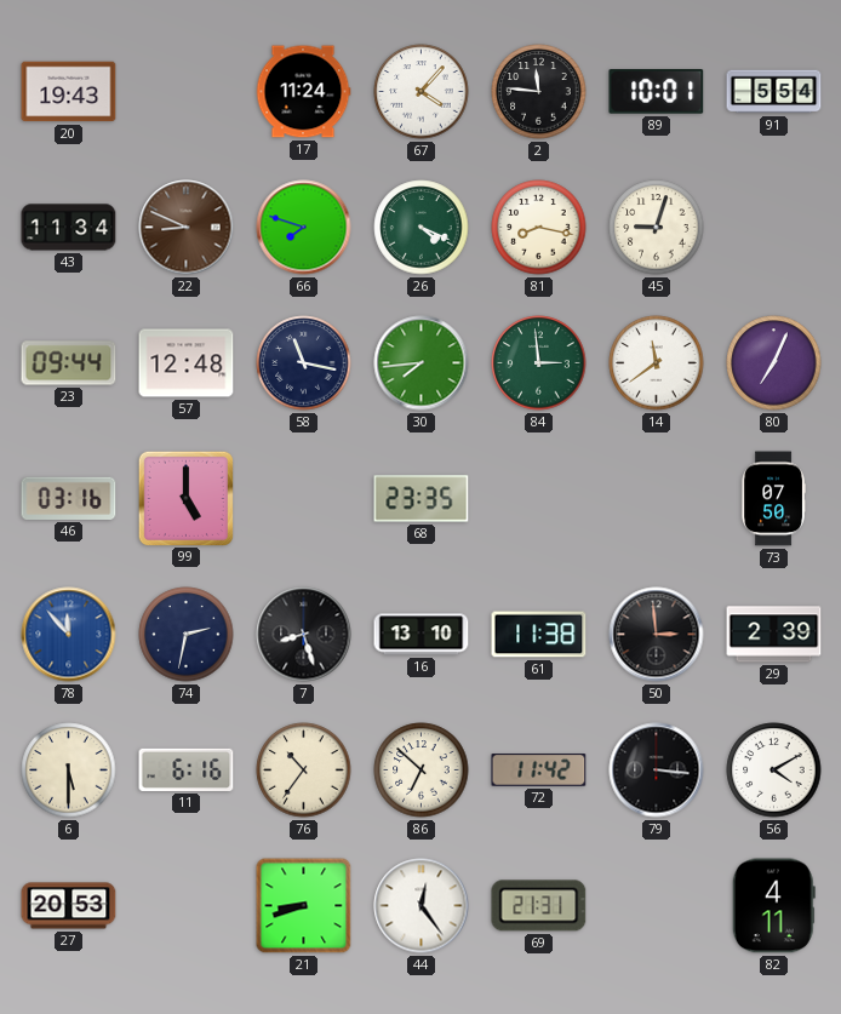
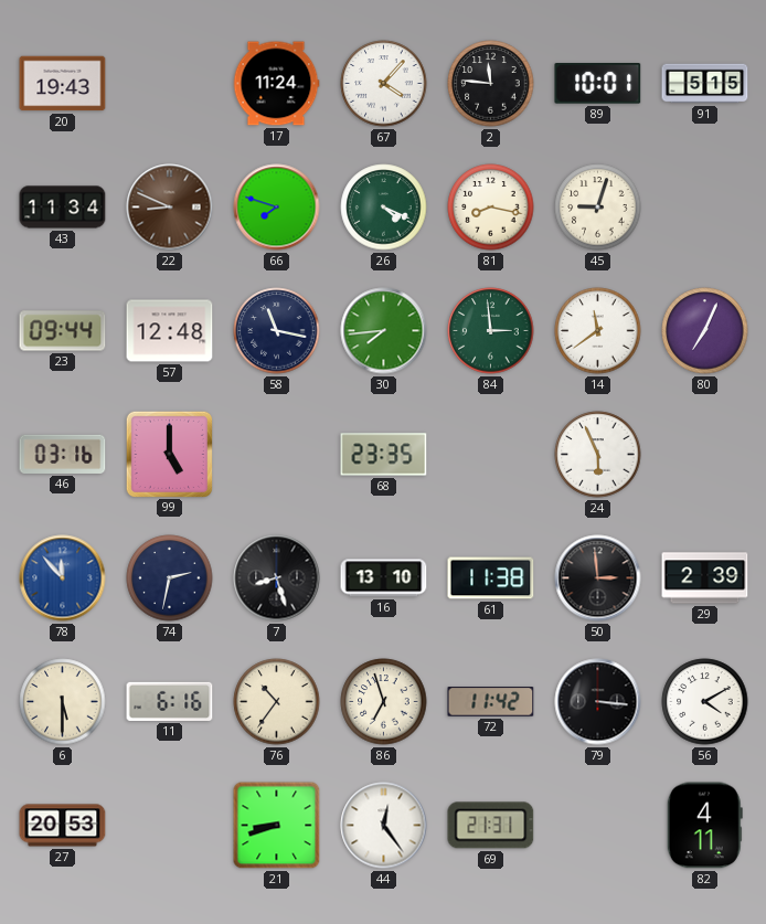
91: 5:54 -> 5:15
24: none -> 5:56
73: 07:50 -> none
86: 6:52 -> 6:57
